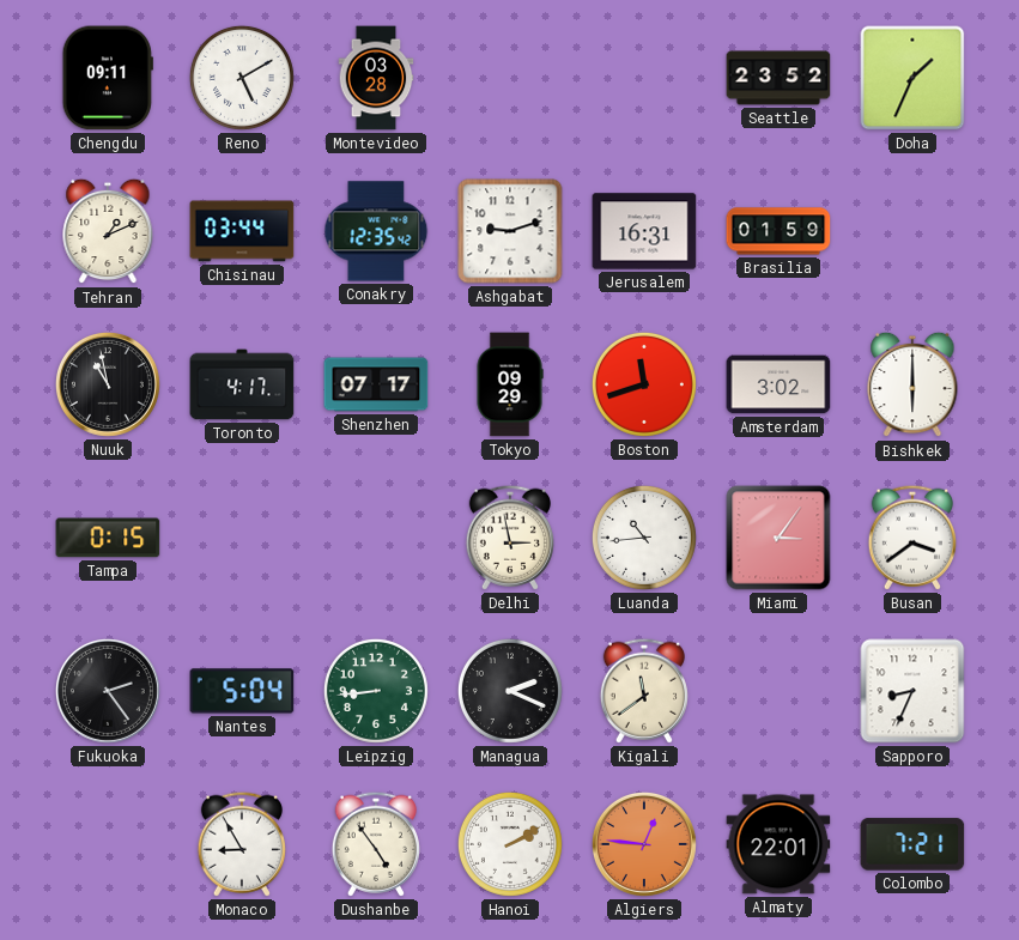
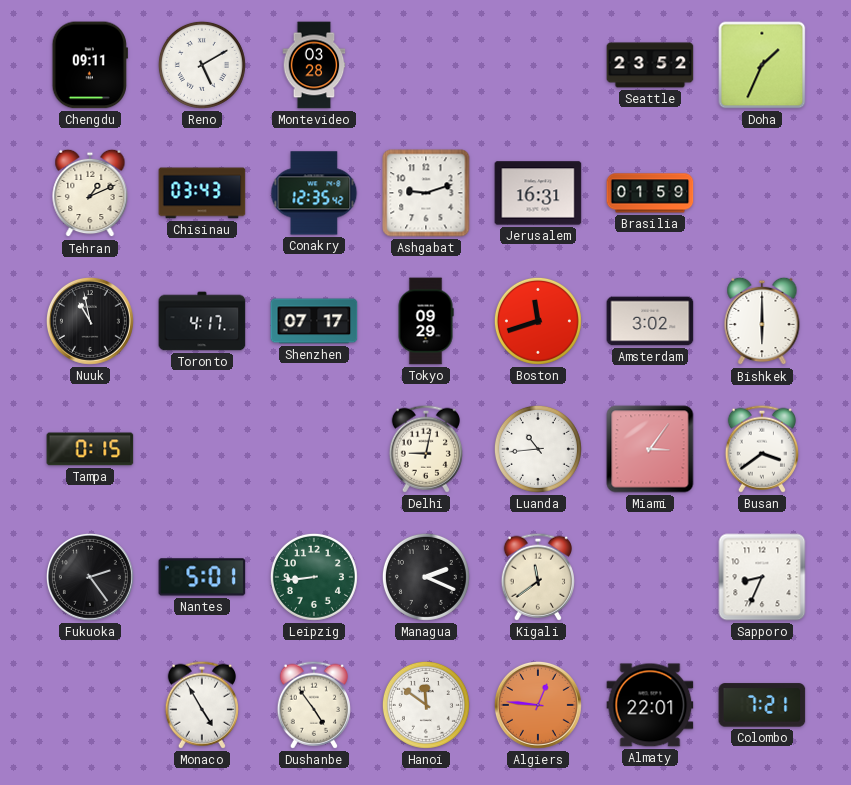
Chisinau: 03:44 -> 03:43
Delhi: 2:58 -> 9:02
Nantes: 5:04 -> 5:01
Monaco: 8:55 -> 4:55
Hanoi: 2:10 -> 11:51
